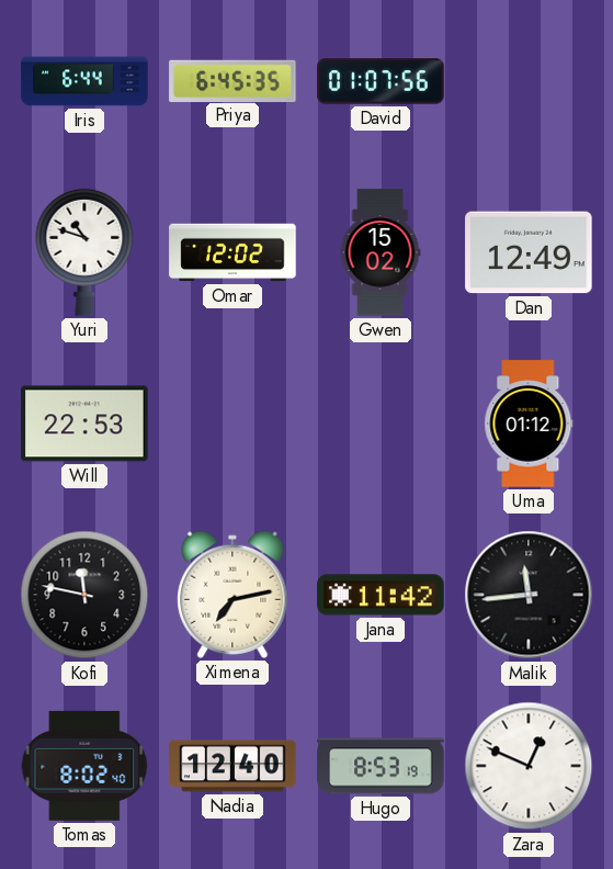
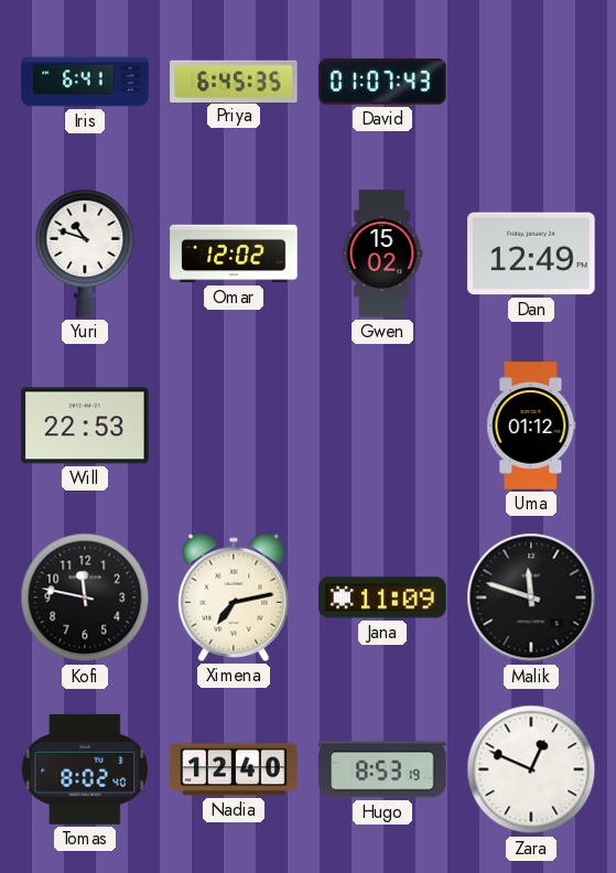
Iris: 6:44 -> 6:41
David: 01:07:56 -> 01:07:43
Jana: 11:42 -> 11:09
Malik: 11:44 -> 11:48
